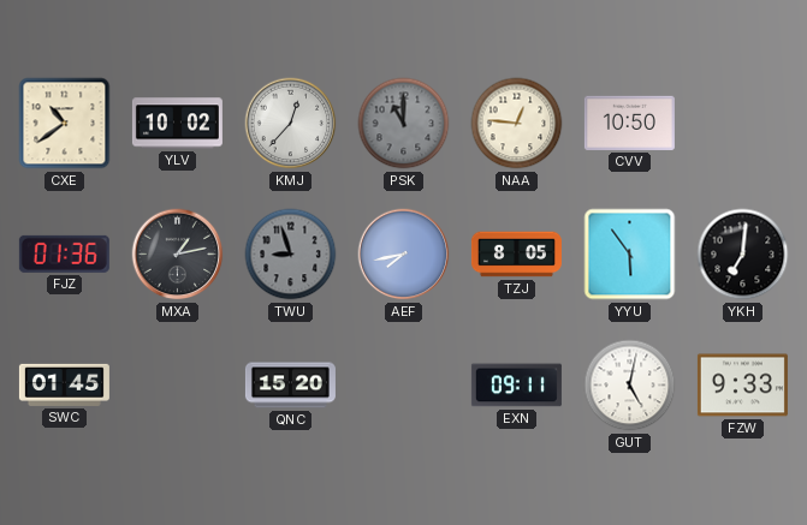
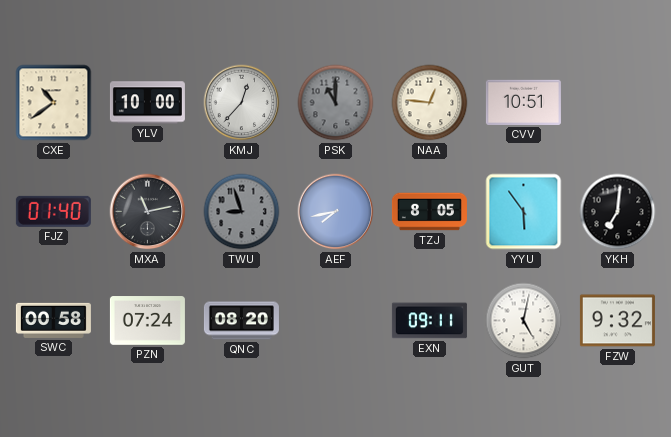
YLV: 10:02 -> 10:00
CVV: 10:50 -> 10:51
FJZ: 01:36 -> 01:40
MXA: 1:13 -> 11:13
SWC: 01:45 -> 00:58
PZN: none -> 07:24
QNC: 15:20 -> 08:20
FZW: 9:33 -> 9:32
